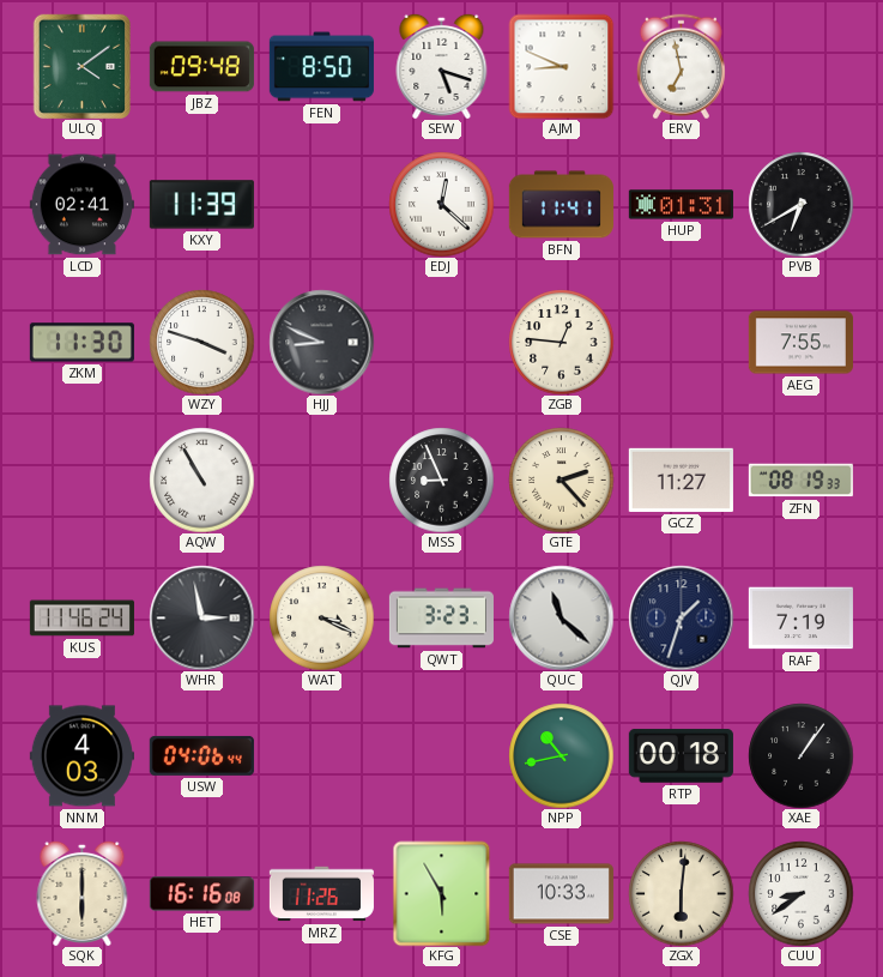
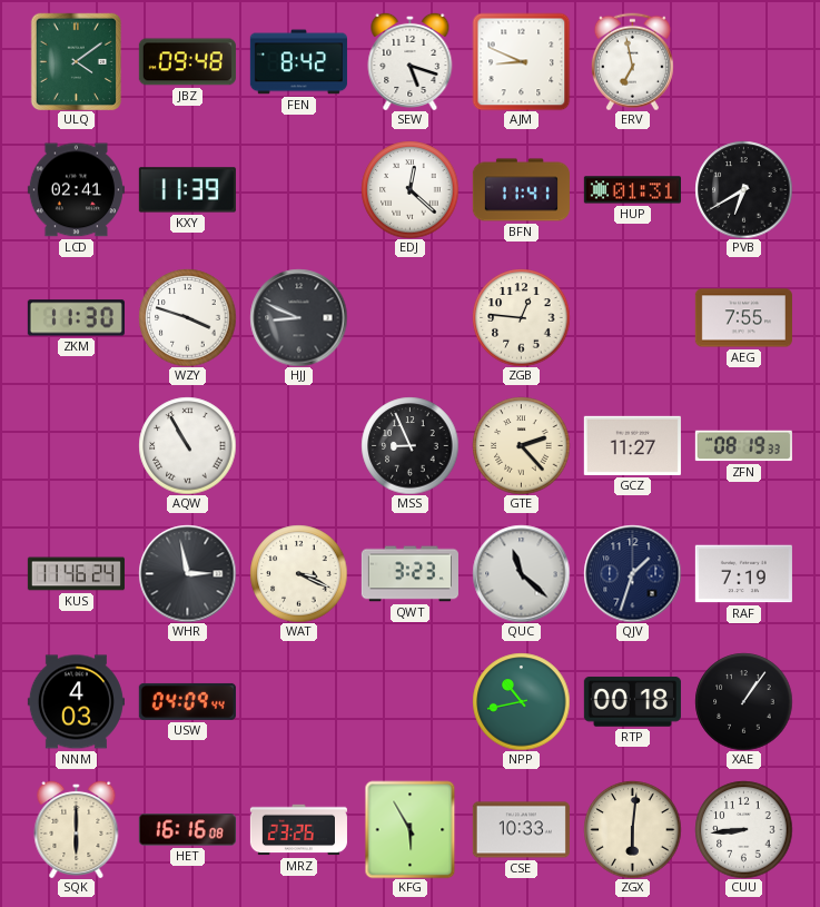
FEN: 8:50 -> 8:42
USW: 04:06 -> 04:09
MRZ: 11:26 -> 23:26
CUU: 8:39 -> 8:44
